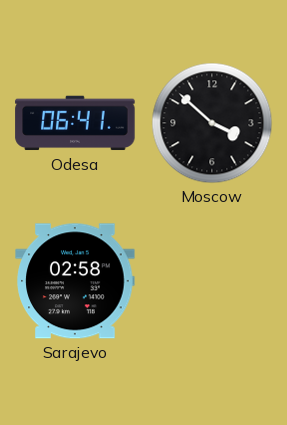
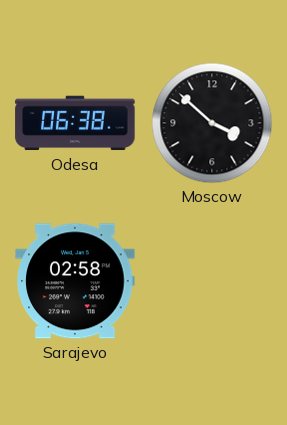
Odesa: 06:41 -> 06:38
